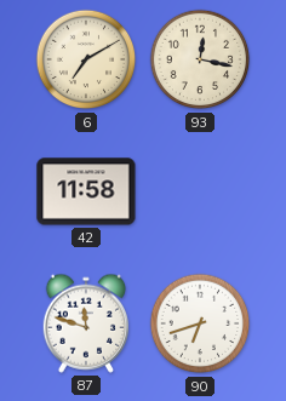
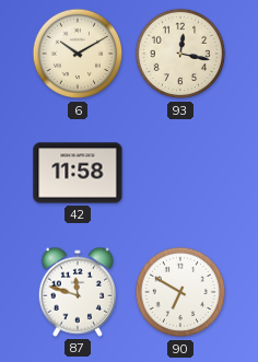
6: 7:10 -> 10:10
90: 6:42 -> 6:50
